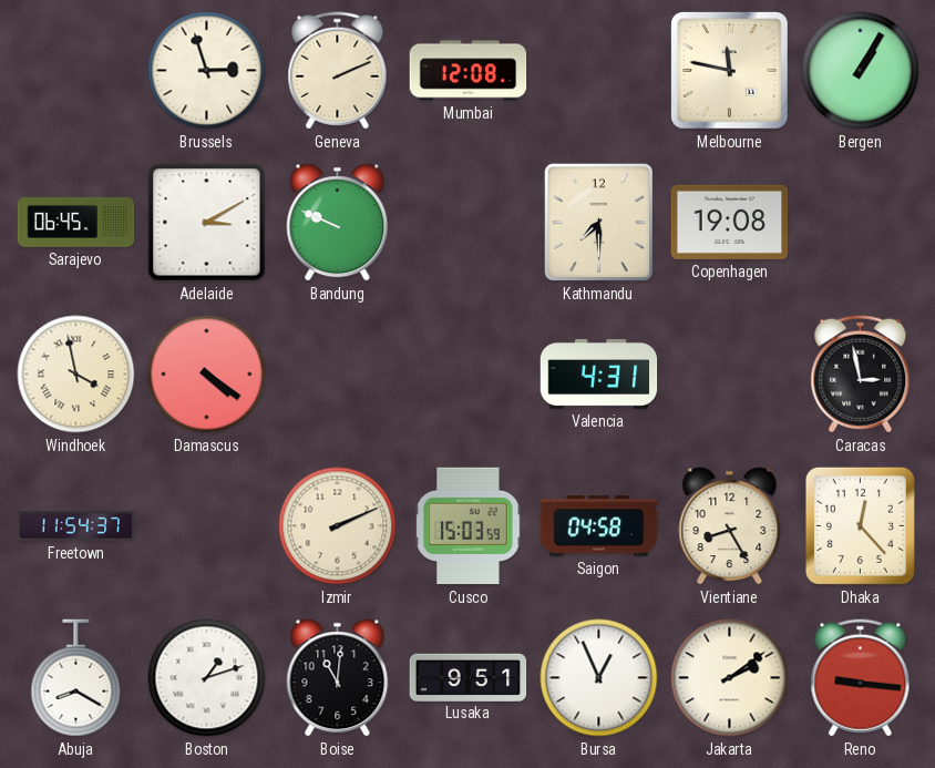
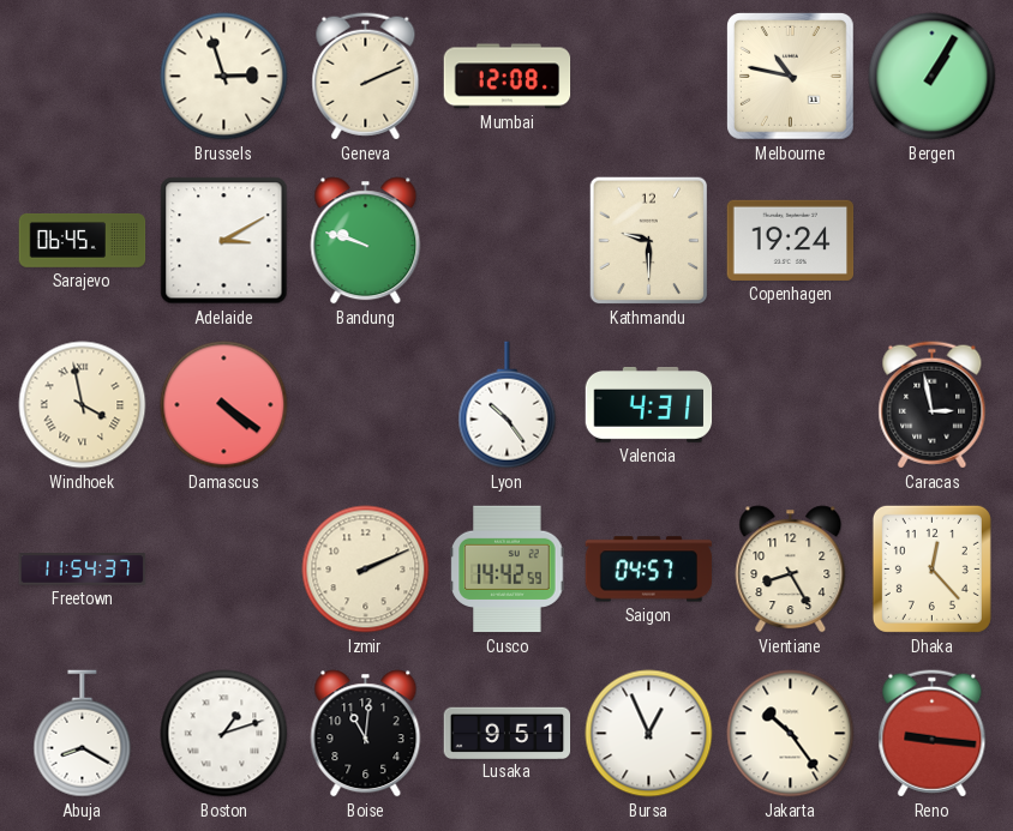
Melbourne: 11:47 -> 10:47
Bandung: 9:49 -> 9:48
Kathmandu: 7:30 -> 9:30
Copenhagen: 19:08 -> 19:24
Lyon: none -> 10:24
Cusco: 15:03 -> 14:42
Saigon: 04:58 -> 04:57
Jakarta: 2:09 -> 10:24
